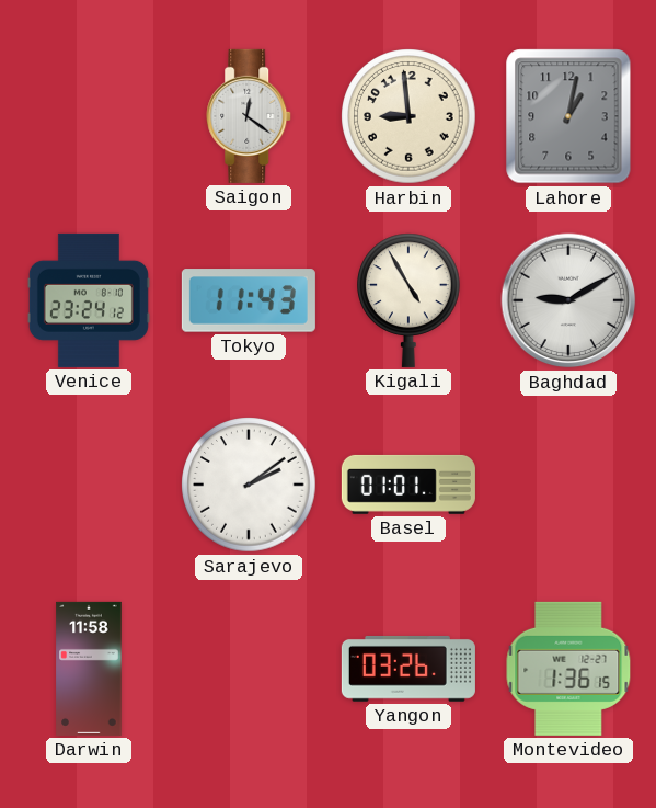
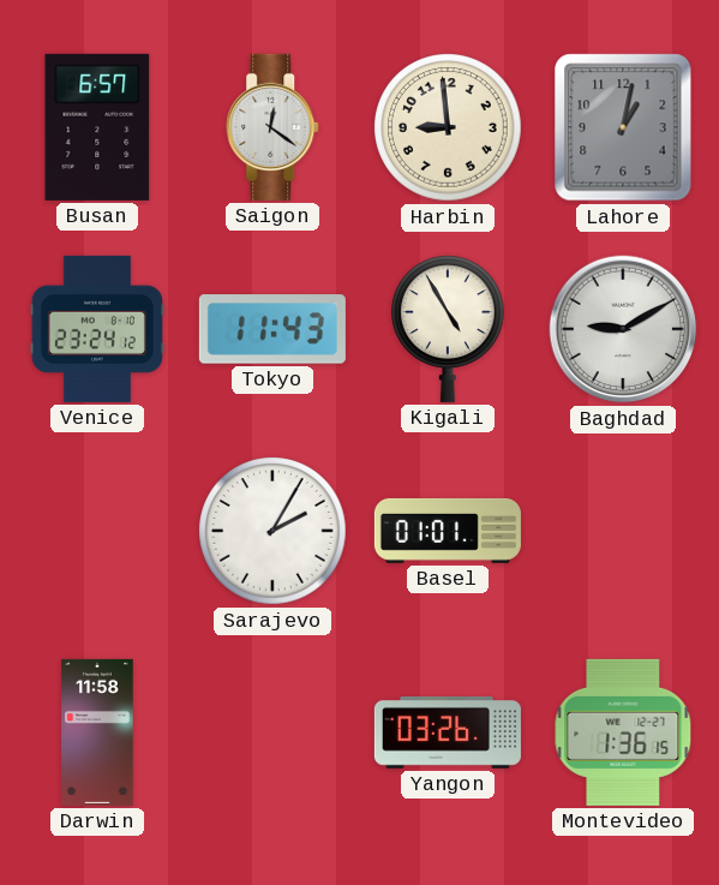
Busan: none -> 6:57
Sarajevo: 2:09 -> 2:05
